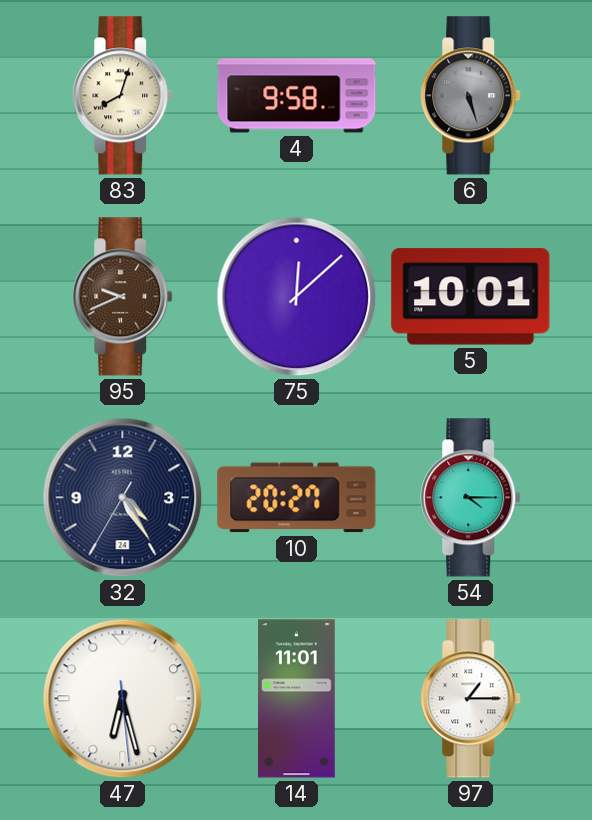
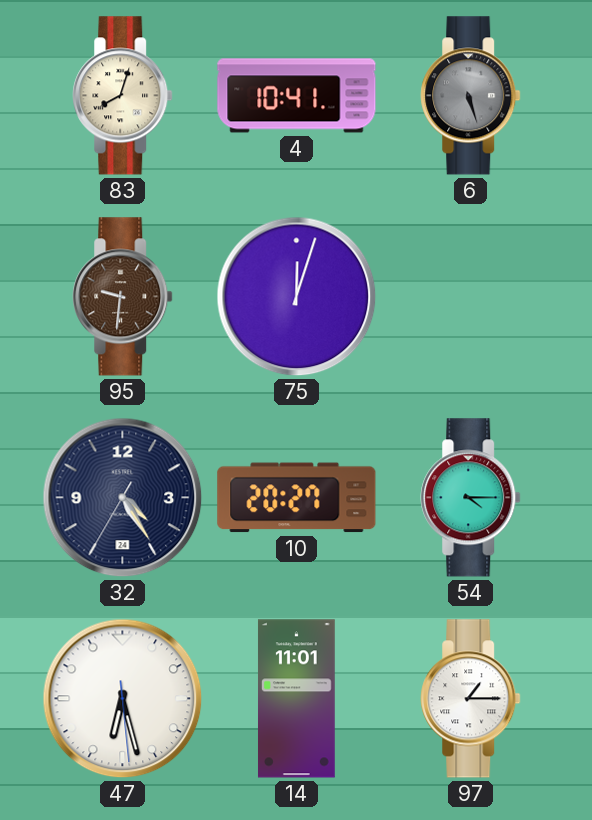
4: 9:58 -> 10:41
95: 9:41 -> 9:31
75: 12:08 -> 12:03
5: 10:01 -> none
